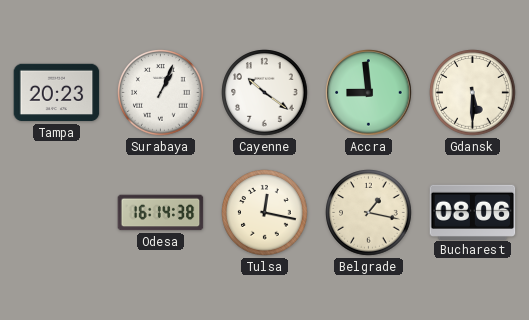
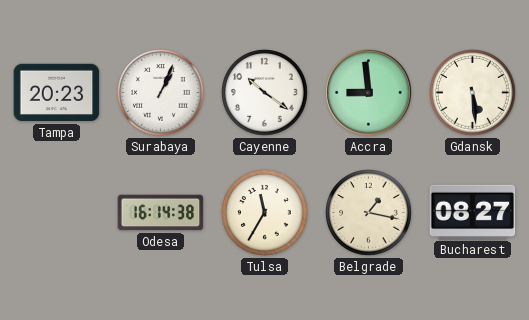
Gdansk: 5:30 -> 5:29
Tulsa: 12:17 -> 11:35
Bucharest: 08:06 -> 08:27
